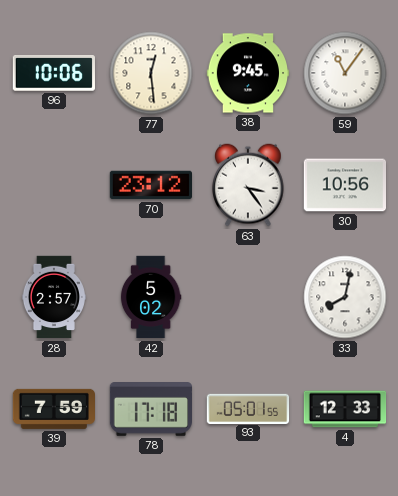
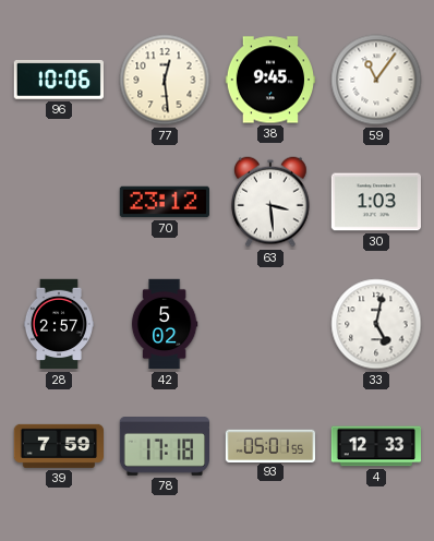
63: 3:24 -> 3:29
30: 10:56 -> 1:03
33: 8:02 -> 5:02
